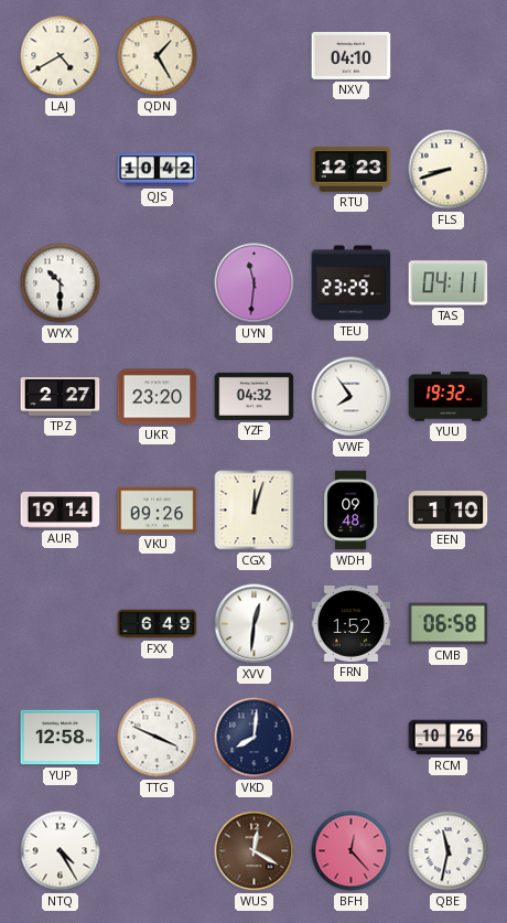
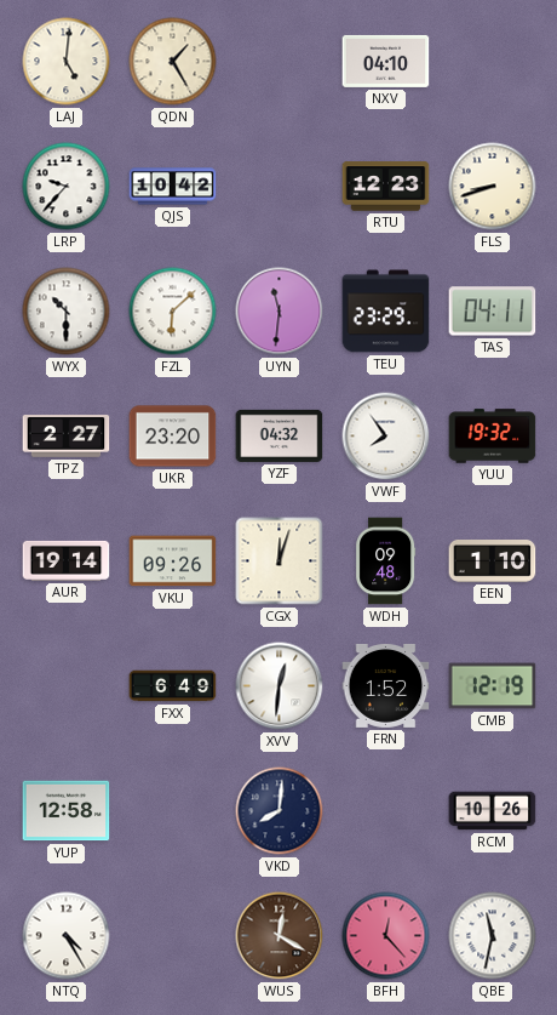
LAJ: 4:40 -> 5:01
LRP: none -> 9:37
FZL: none -> 6:08
CMB: 06:58 -> 12:19
TTG: 3:49 -> none
